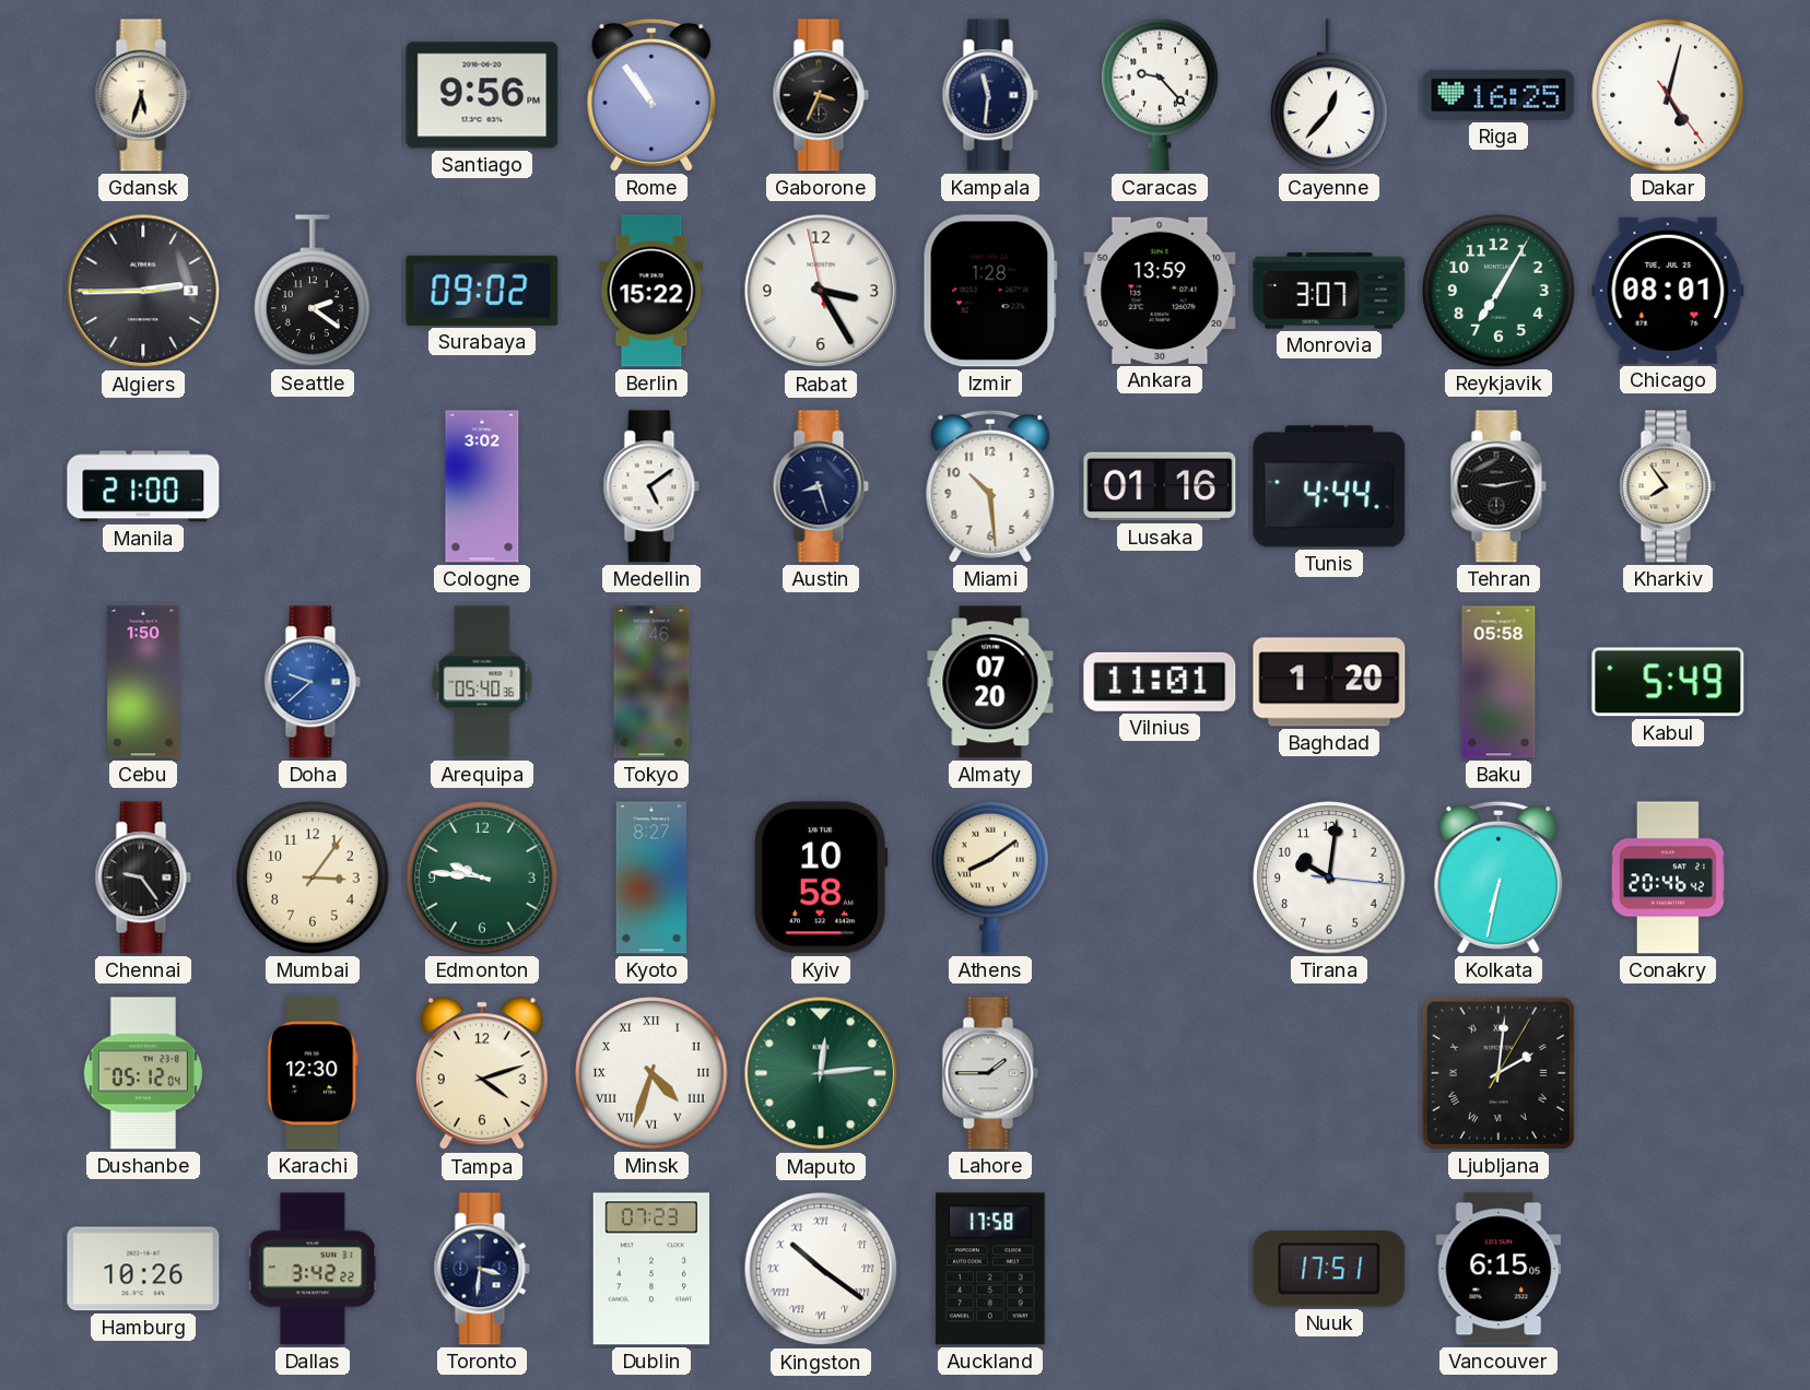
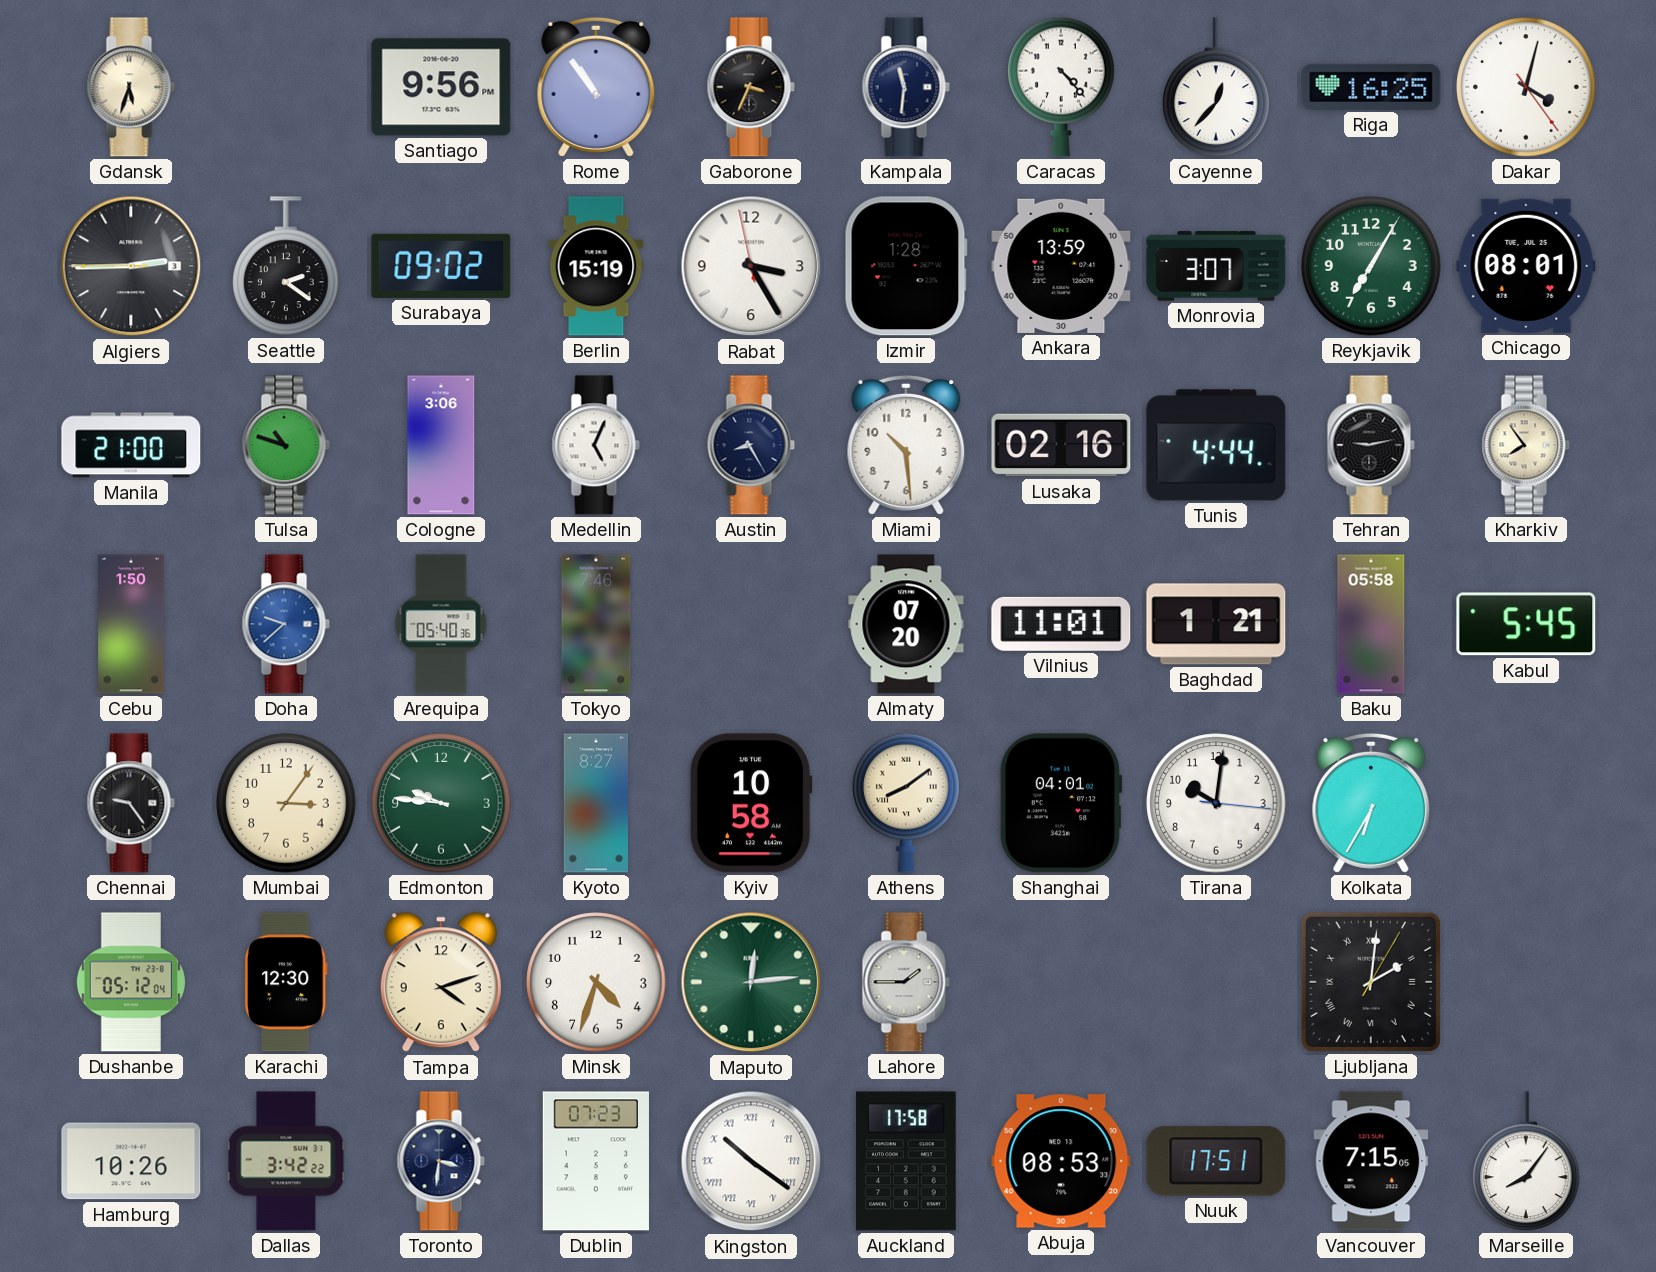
Caracas: 9:23 -> 4:23
Dakar: 5:02 -> 4:02
Berlin: 15:22 -> 15:19
Tulsa: none -> 10:48
Cologne: 3:02 -> 3:06
Medellin: 5:09 -> 5:04
Austin: 8:27 -> 8:25
Lusaka: 01:16 -> 02:16
Baghdad: 1:20 -> 1:21
Kabul: 5:49 -> 5:45
Shanghai: none -> 04:01
Kolkata: 6:32 -> 6:35
Conakry: 20:46 -> none
Minsk numerals: Roman -> Arabic
Abuja: none -> 08:53
Vancouver: 6:15 -> 7:15
Marseille: none -> 8:06
